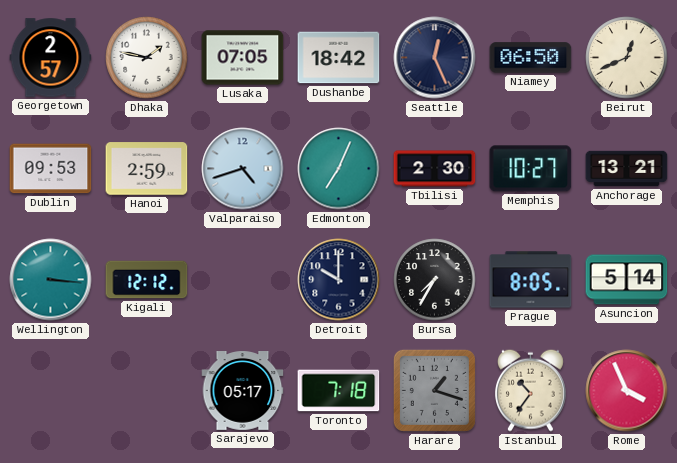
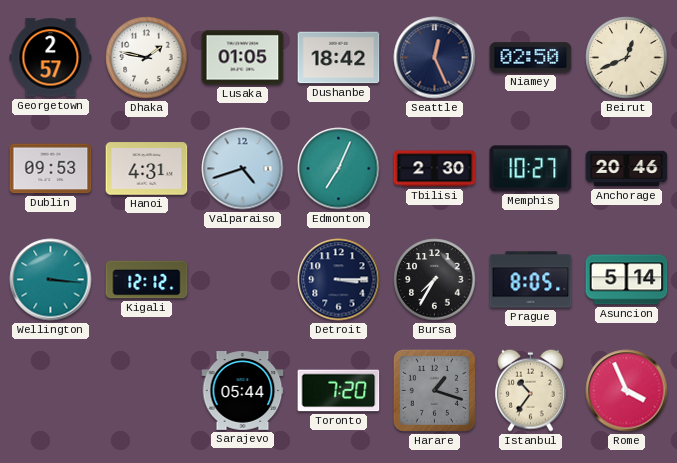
Lusaka: 07:05 -> 01:05
Niamey: 06:50 -> 02:50
Hanoi: 2:59 -> 4:31
Anchorage: 13:21 -> 20:46
Detroit: 10:00 -> 3:15
Sarajevo: 05:17 -> 05:44
Toronto: 7:18 -> 7:20
